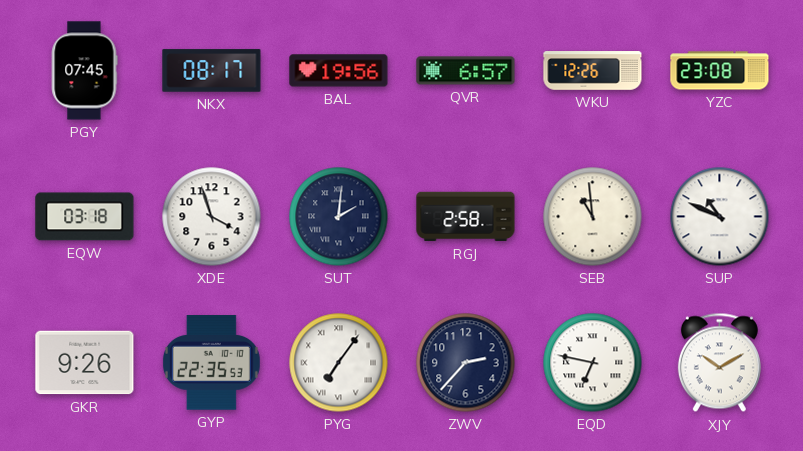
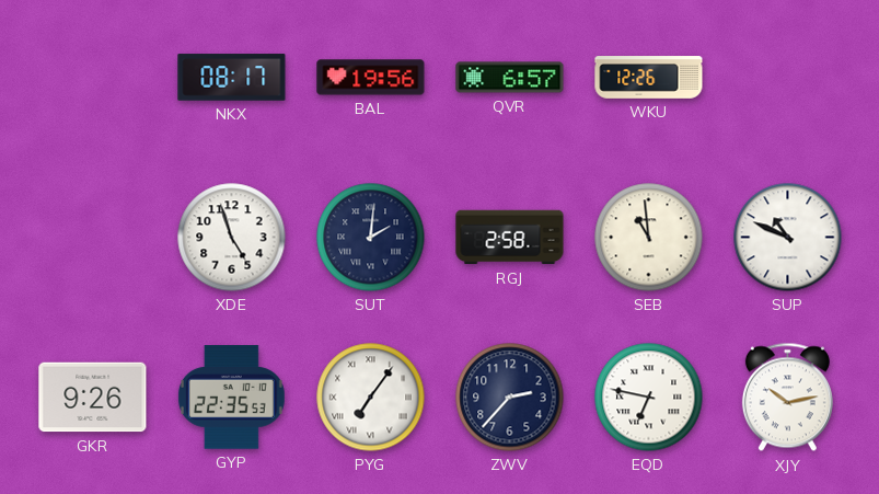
PGY: 07:45 -> none
YZC: 23:08 -> none
EQW: 03:18 -> none
XDE: 3:57 -> 4:57
XJY: 10:10 -> 10:13
